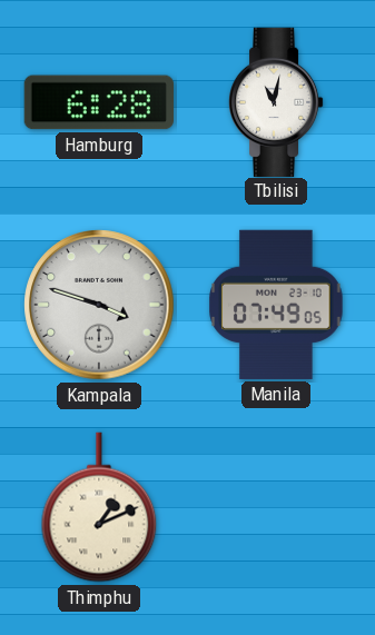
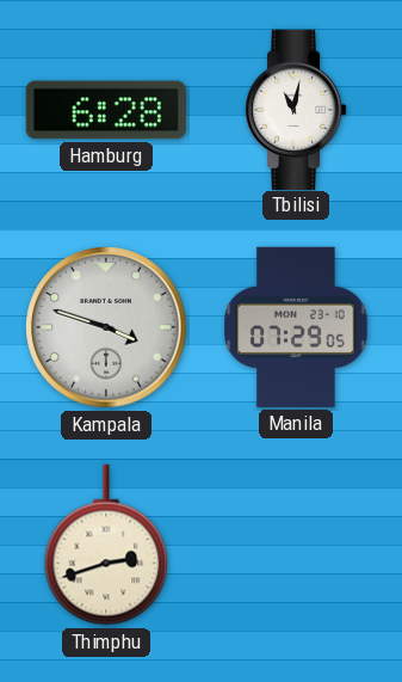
Manila: 07:49 -> 07:29
Thimphu: 1:11 -> 2:42
